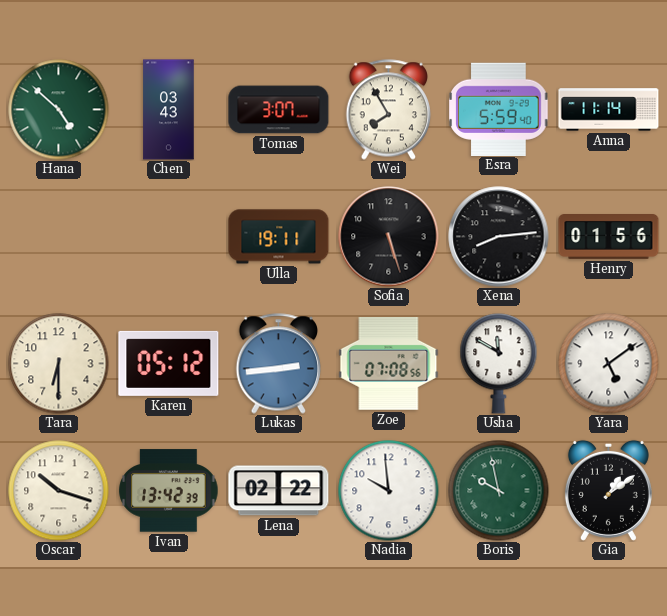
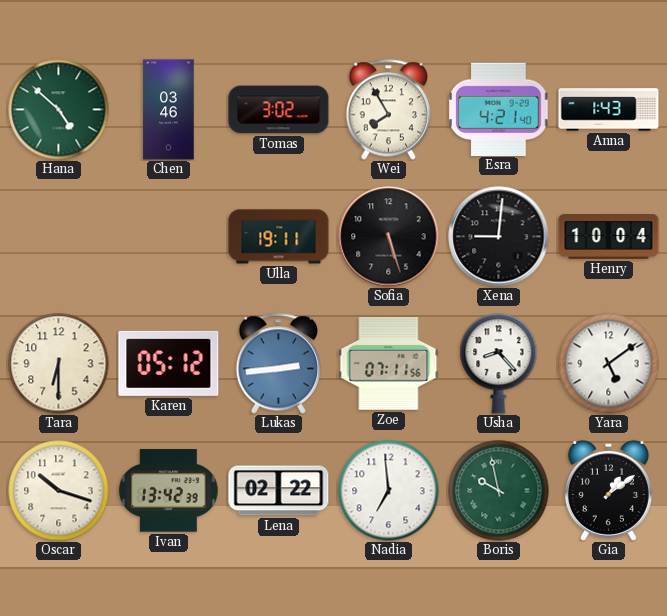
Chen: 03:43 -> 03:46
Tomas: 3:07 -> 3:02
Esra: 5:59 -> 4:21
Anna: 11:14 -> 1:43
Xena: 8:14 -> 9:01
Henry: 01:56 -> 10:04
Zoe: 07:08 -> 07:11
Usha: 11:50 -> 8:23
Nadia: 9:59 -> 6:59
